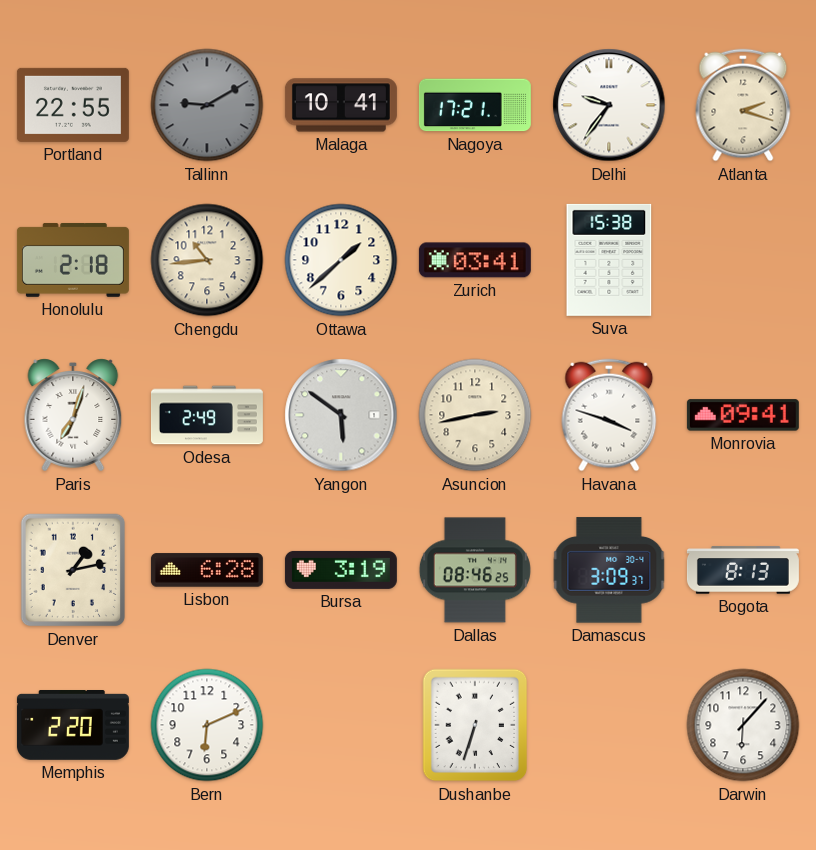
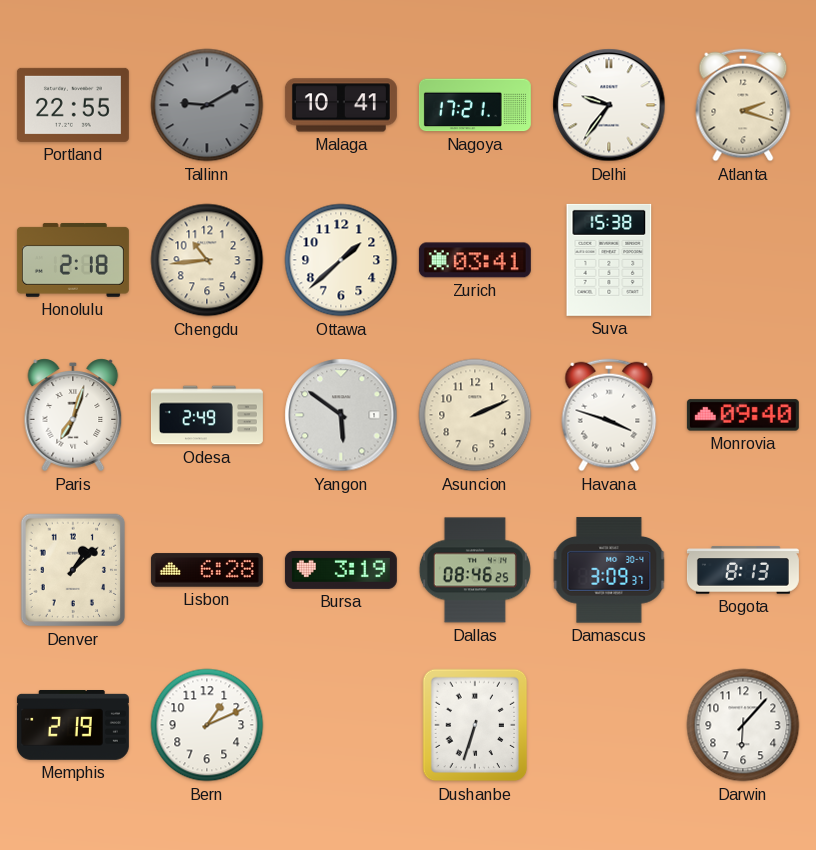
Asuncion: 2:43 -> 2:11
Monrovia: 09:41 -> 09:40
Denver: 1:13 -> 1:08
Memphis: 2:20 -> 2:19
Bern: 6:11 -> 1:11
